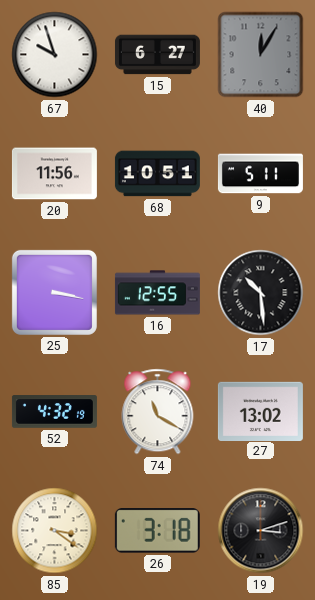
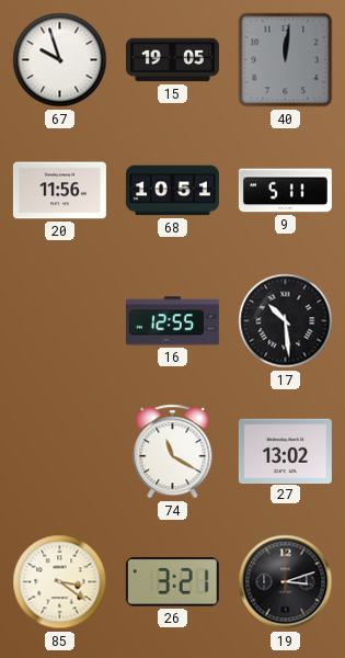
15: 6:27 -> 19:05
40: 12:05 -> 12:01
25: 3:17 -> none
52: 4:32 -> none
26: 3:18 -> 3:21
